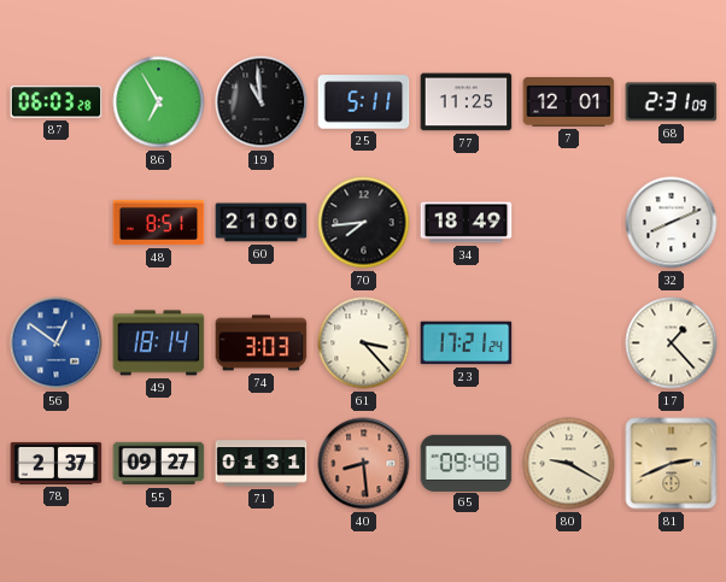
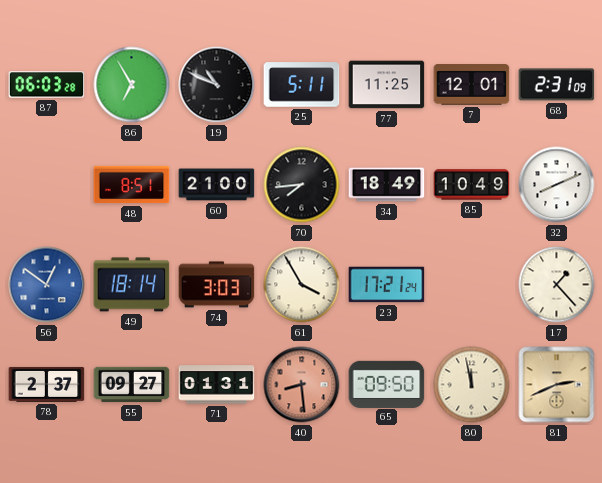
19: 10:59 -> 10:49
85: none -> 10:49
61: 3:23 -> 3:55
65: 09:48 -> 09:50
80: 9:20 -> 11:58
